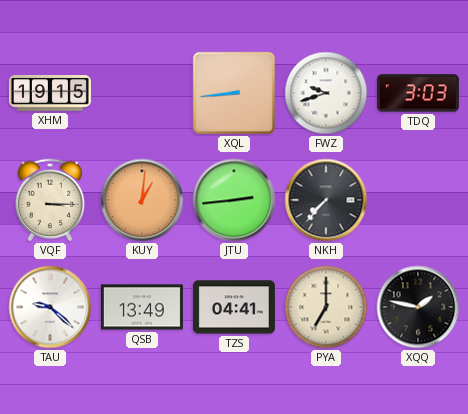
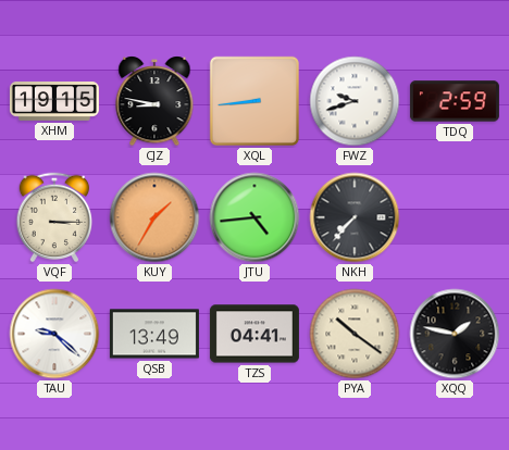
CJZ: none -> 8:47
TDQ: 3:03 -> 2:59
KUY: 1:01 -> 1:35
JTU: 2:44 -> 4:44
PYA: 7:00 -> 10:21
